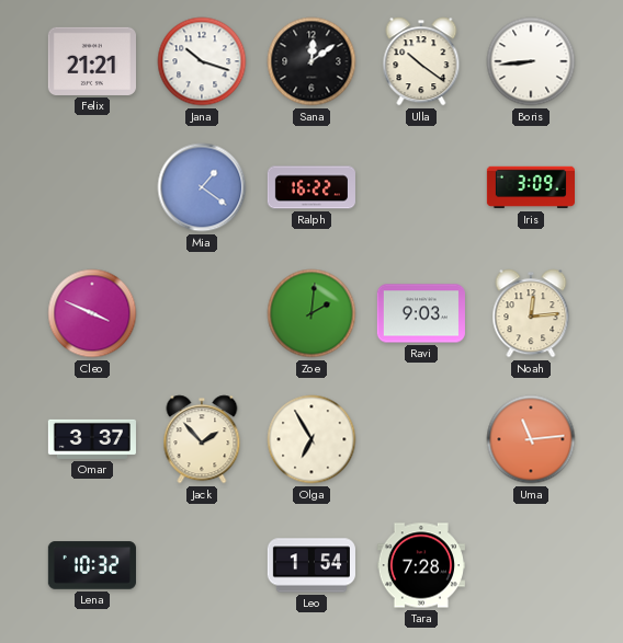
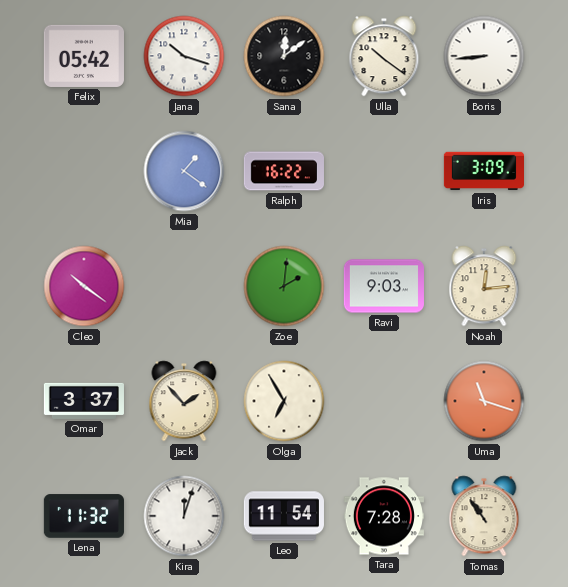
Felix: 21:21 -> 05:42
Cleo: 3:49 -> 10:21
Uma: 11:14 -> 11:18
Lena: 10:32 -> 11:32
Kira: none -> 12:03
Leo: 1:54 -> 11:54
Tomas: none -> 10:54
